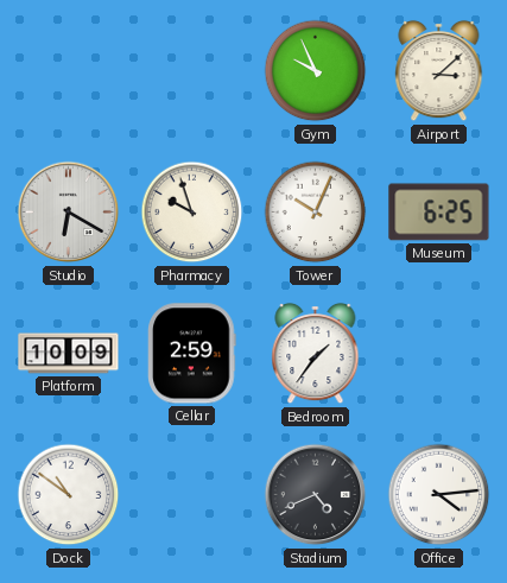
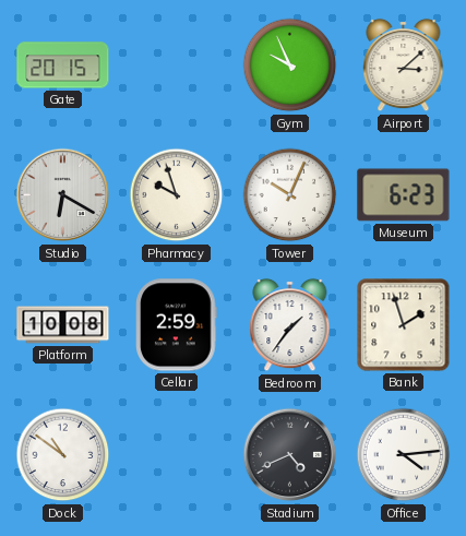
Gate: none -> 20:15
Museum: 6:25 -> 6:23
Platform: 10:09 -> 10:08
Bank: none -> 1:57
